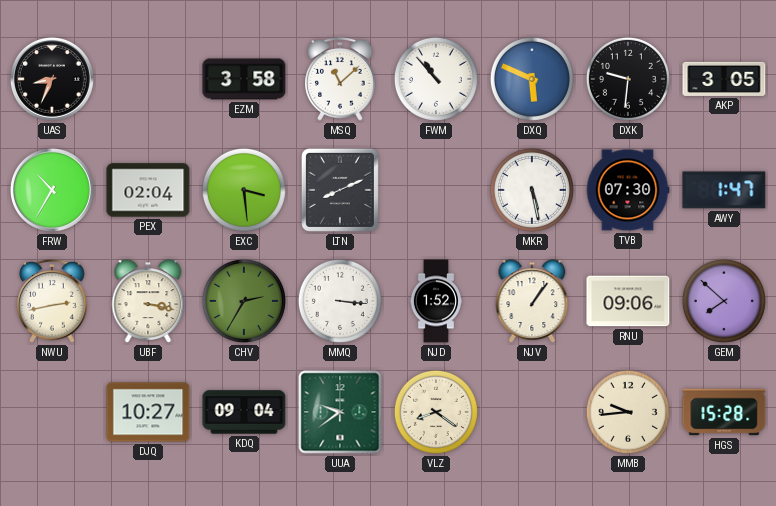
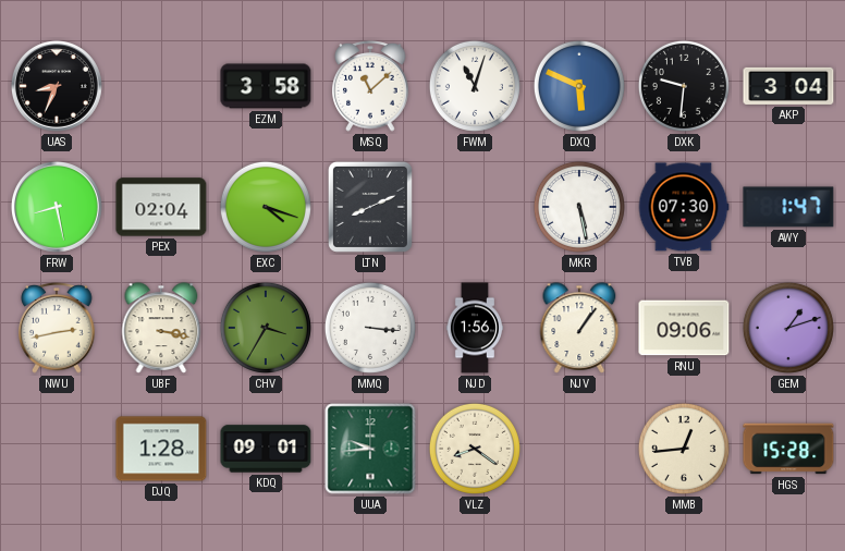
FWM: 10:53 -> 11:03
AKP: 3:05 -> 3:04
FRW: 10:35 -> 8:28
EXC: 3:29 -> 4:18
CHV: 2:35 -> 3:35
NJD: 1:52 -> 1:56
GEM: 7:52 -> 1:12
DJQ: 10:27 -> 1:28
KDQ: 09:04 -> 09:01
UUA: 9:39 -> 9:44
MMB: 9:44 -> 12:44
